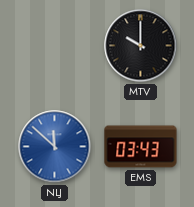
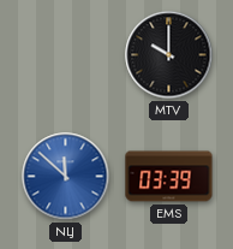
EMS: 03:43 -> 03:39
